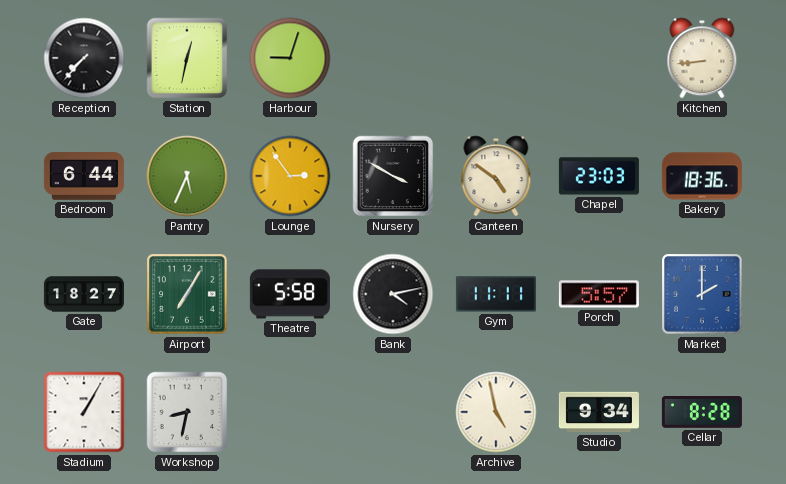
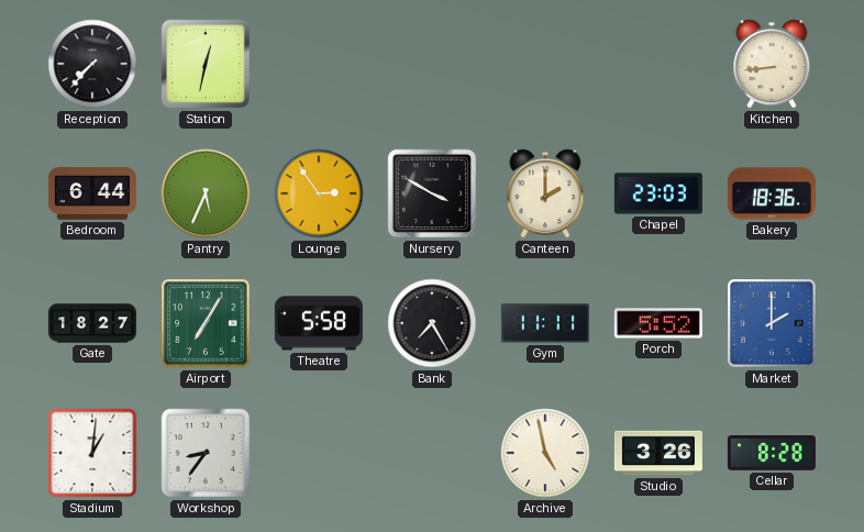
Harbour: 9:03 -> none
Canteen: 4:51 -> 2:00
Bank: 4:13 -> 7:25
Porch: 5:57 -> 5:52
Stadium: 1:05 -> 1:01
Workshop: 8:32 -> 8:36
Studio: 9:34 -> 3:26
